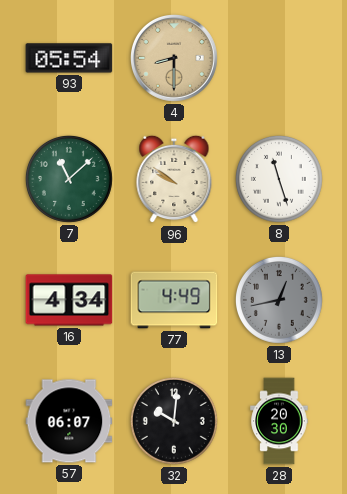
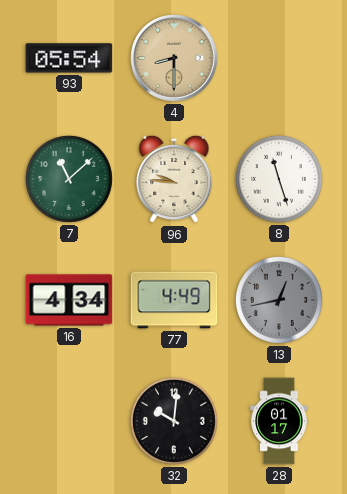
96: 9:51 -> 9:46
57: 06:07 -> none
28: 20:30 -> 01:17
